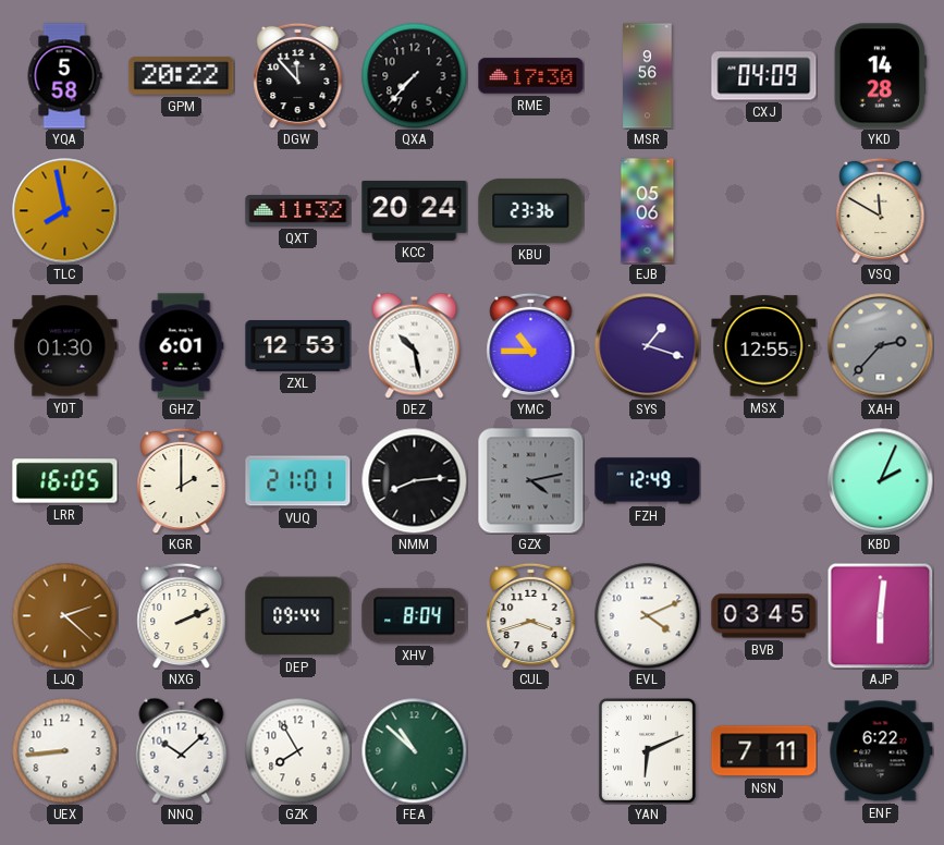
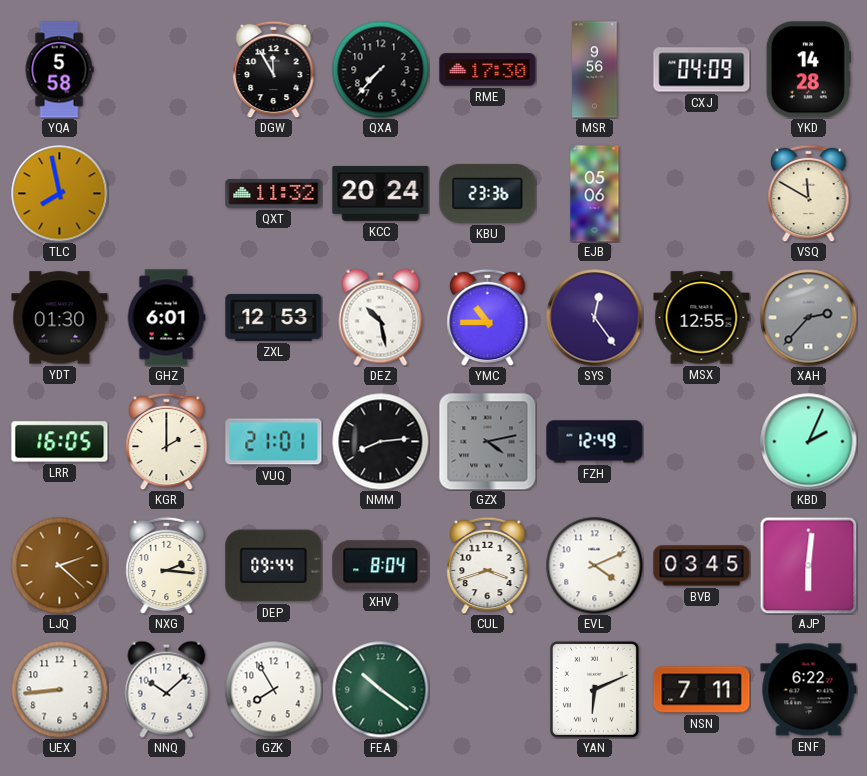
GPM: 20:22 -> none
DGW: 11:53 -> 11:55
SYS: 1:18 -> 12:24
NXG: 2:11 -> 2:16
FEA: 10:52 -> 10:21
